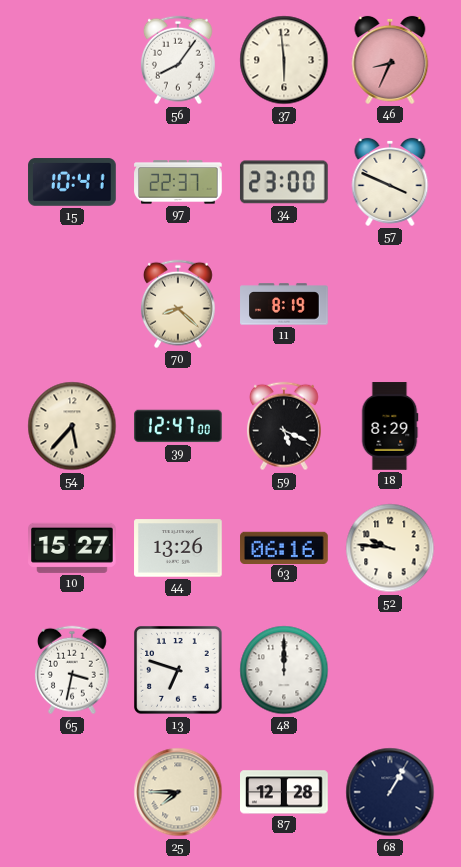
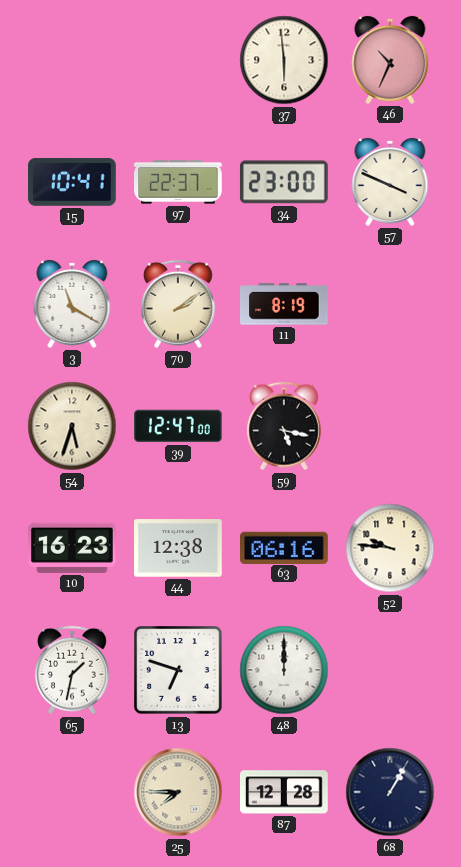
56: 8:06 -> none
46: 8:34 -> 10:34
3: none -> 11:20
70: 8:22 -> 2:09
54: 5:37 -> 5:33
59: 5:19 -> 5:17
18: 8:29 -> none
10: 15:27 -> 16:23
44: 13:26 -> 12:38
65: 3:32 -> 1:32
